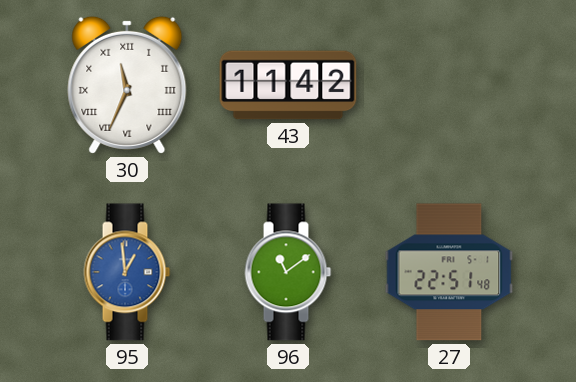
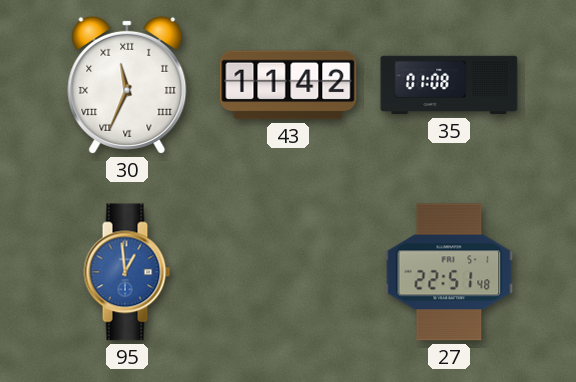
35: none -> 01:08
96: 11:09 -> none
